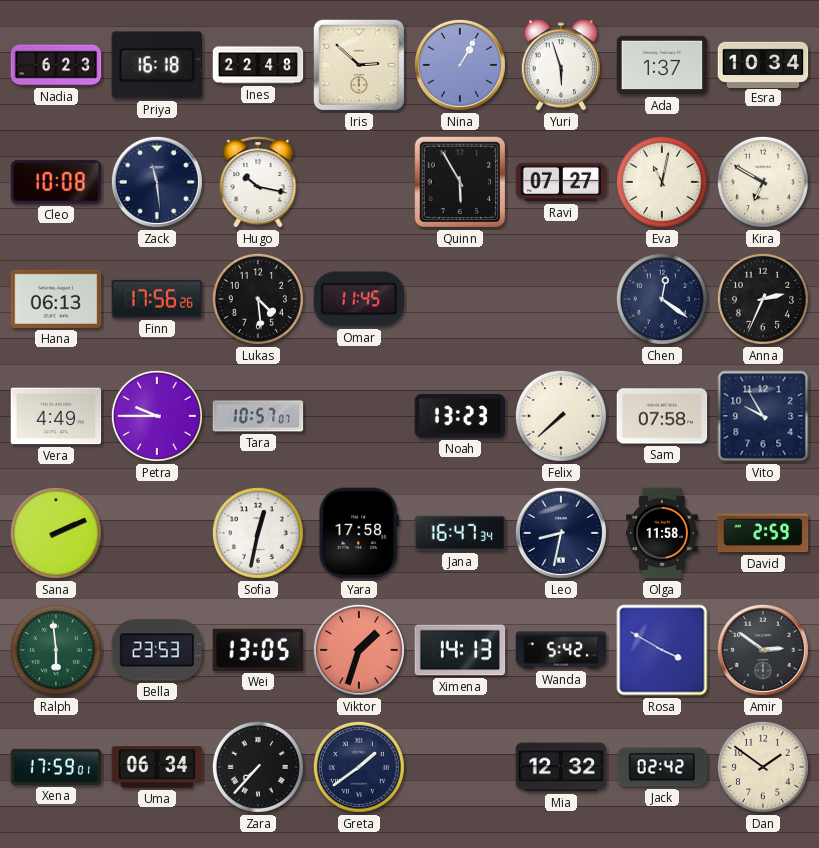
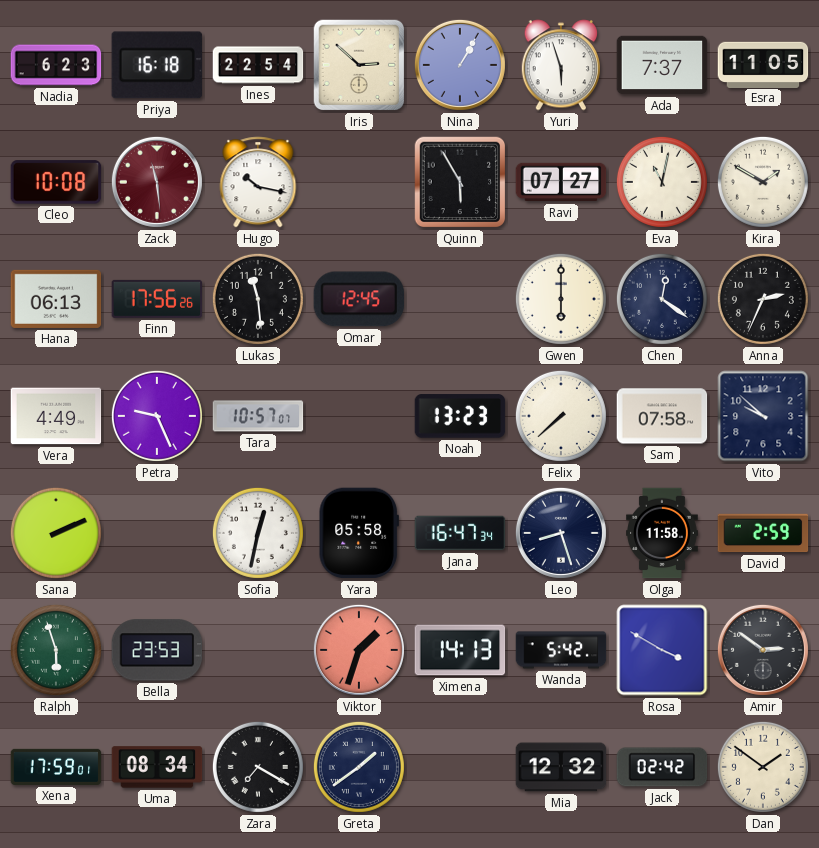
Ines: 22:48 -> 22:54
Ada: 1:37 -> 7:37
Esra: 10:34 -> 11:05
Zack dial: navy -> burgundy
Kira: 6:50 -> 1:50
Lukas: 4:29 -> 11:29
Omar: 11:45 -> 12:45
Gwen: none -> 6:00
Petra: 9:45 -> 9:26
Vito: 9:55 -> 9:52
Yara: 17:58 -> 05:58
Leo: 8:32 -> 8:27
Ralph: 5:59 -> 5:57
Wei: 13:05 -> none
Uma: 06:34 -> 08:34
Zara: 7:37 -> 7:20
